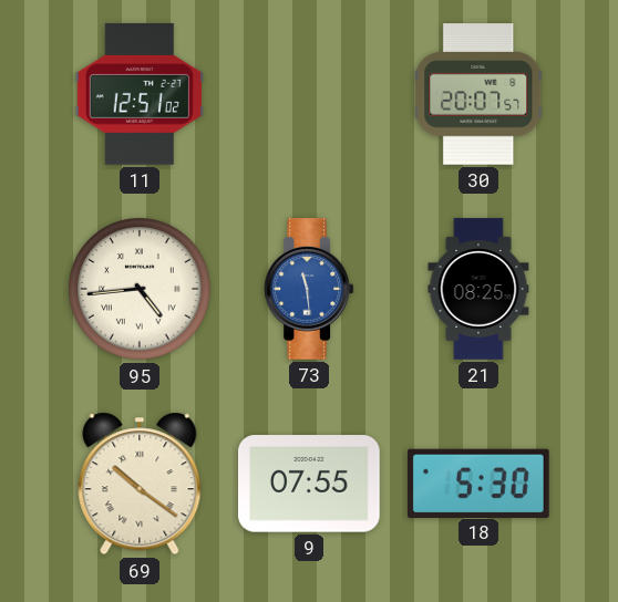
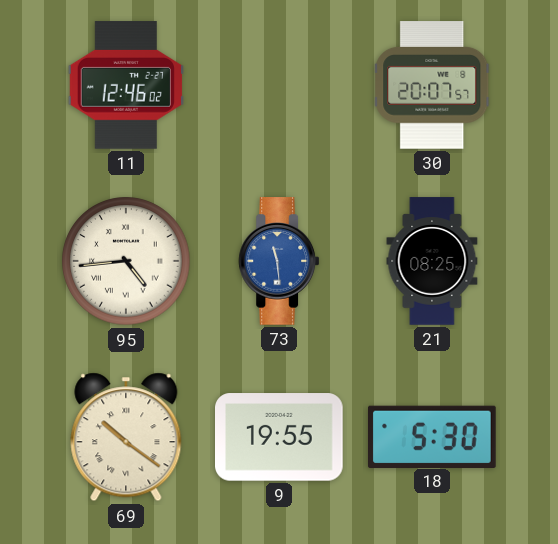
11: 12:51 -> 12:46
9: 07:55 -> 19:55
